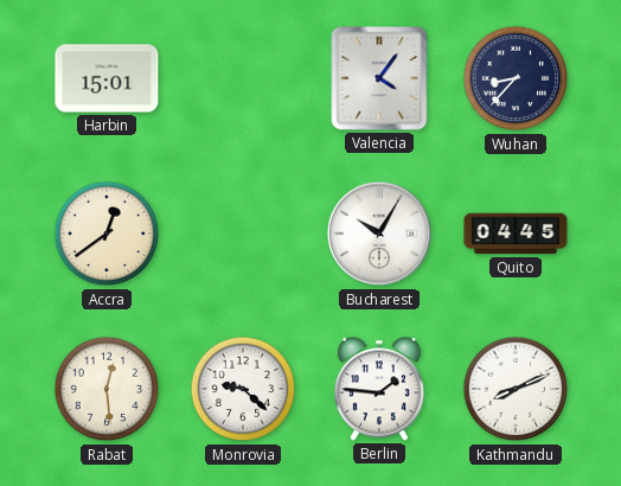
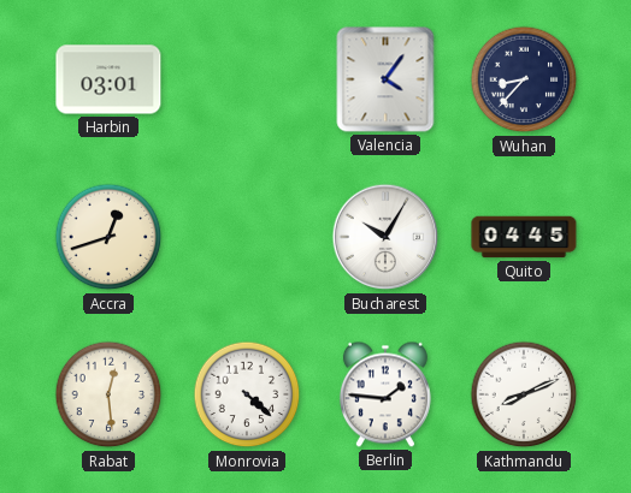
Harbin: 15:01 -> 03:01
Accra: 12:39 -> 12:42
Monrovia: 9:22 -> 4:22
